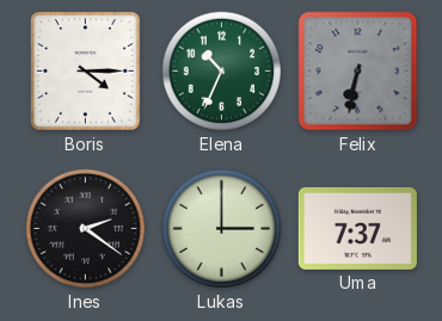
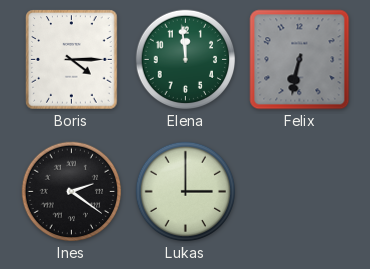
Elena: 10:34 -> 11:59
Uma: 7:37 -> none
